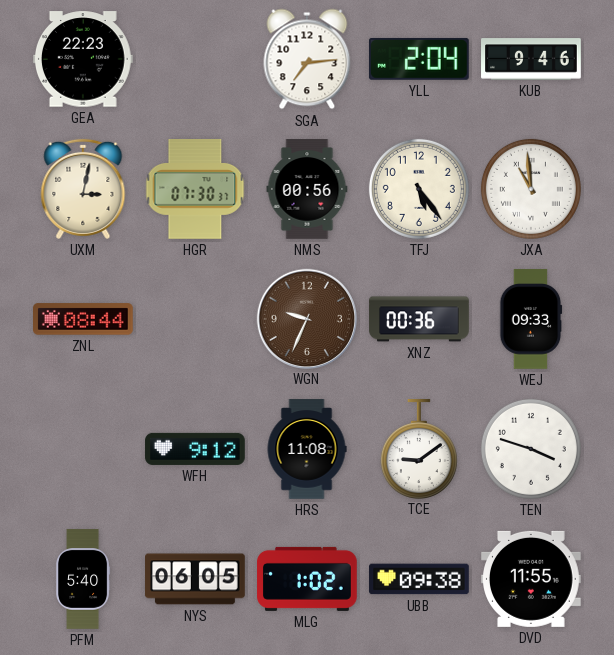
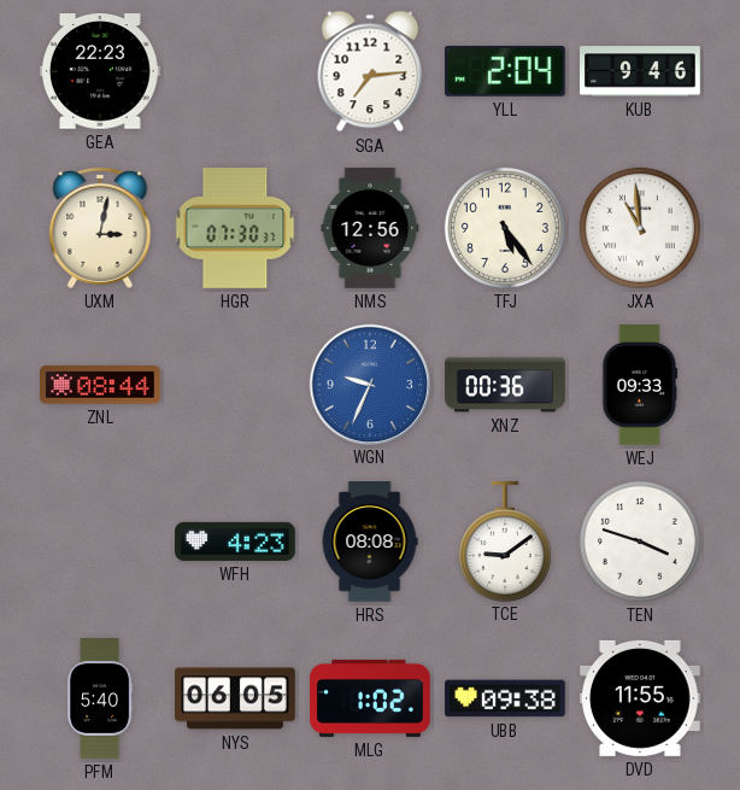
NMS: 00:56 -> 12:56
WGN dial: brown -> blue
WFH: 9:12 -> 4:23
HRS: 11:08 -> 08:08
